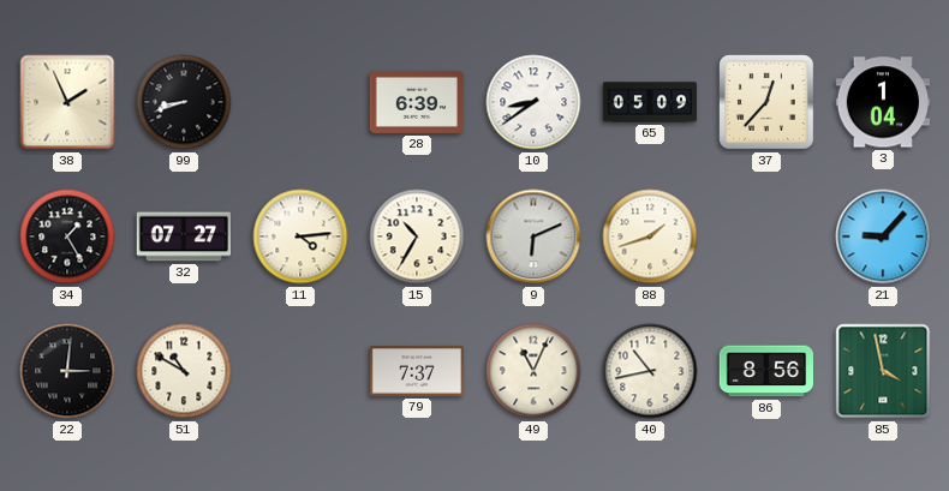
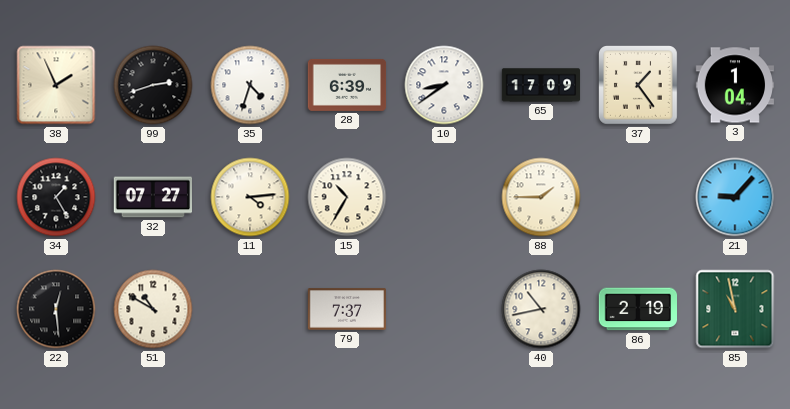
99: 8:42 -> 2:42
35: none -> 4:33
65: 05:09 -> 17:09
37: 12:37 -> 1:24
9: 6:11 -> none
88: 1:42 -> 1:45
22: 3:01 -> 12:29
49: 11:04 -> none
86: 8:56 -> 2:19
85: 3:58 -> 10:58
